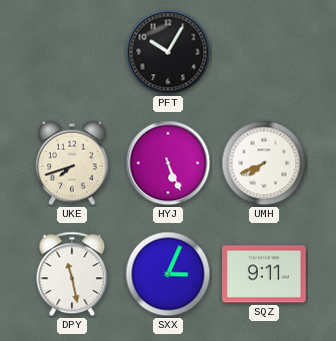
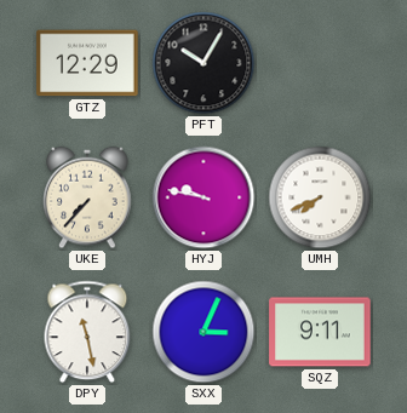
GTZ: none -> 12:29
UKE: 7:42 -> 7:37
HYJ: 5:26 -> 9:47
